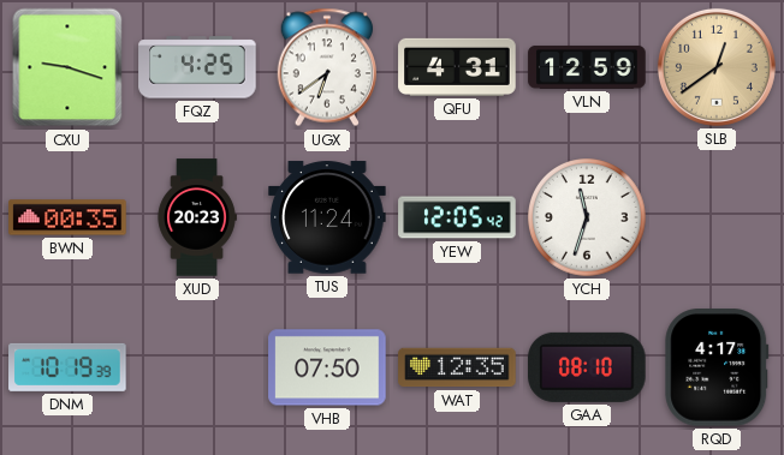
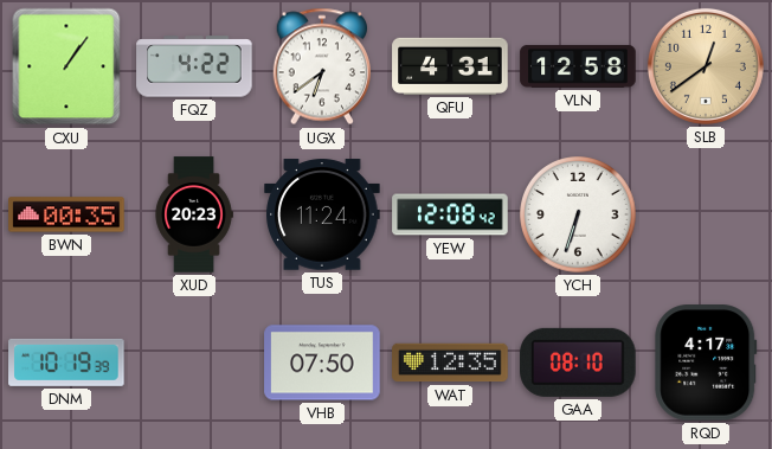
CXU: 9:18 -> 1:06
FQZ: 4:25 -> 4:22
VLN: 12:59 -> 12:58
YEW: 12:05 -> 12:08
YCH: 11:33 -> 6:33
